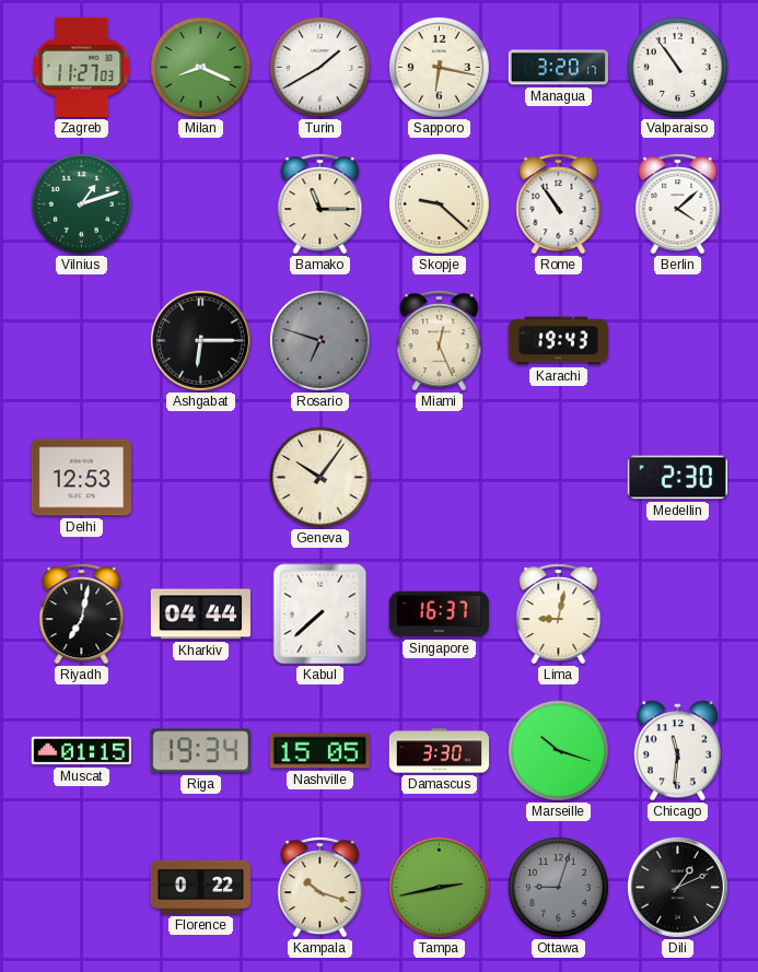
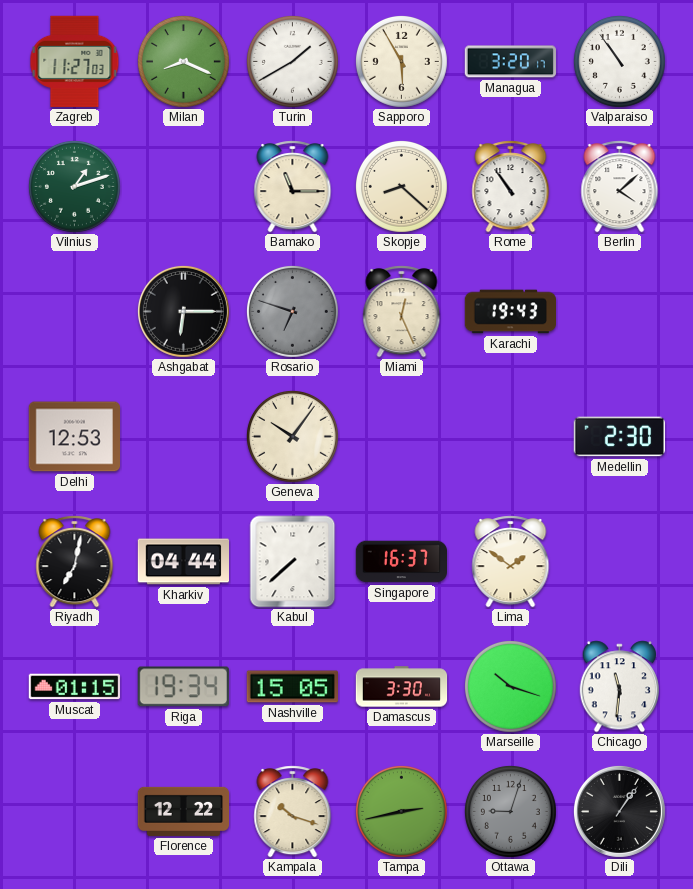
Sapporo: 6:17 -> 5:55
Skopje: 9:22 -> 8:22
Lima: 9:02 -> 1:51
Florence: 0:22 -> 12:22
Dili: 1:11 -> 1:06
